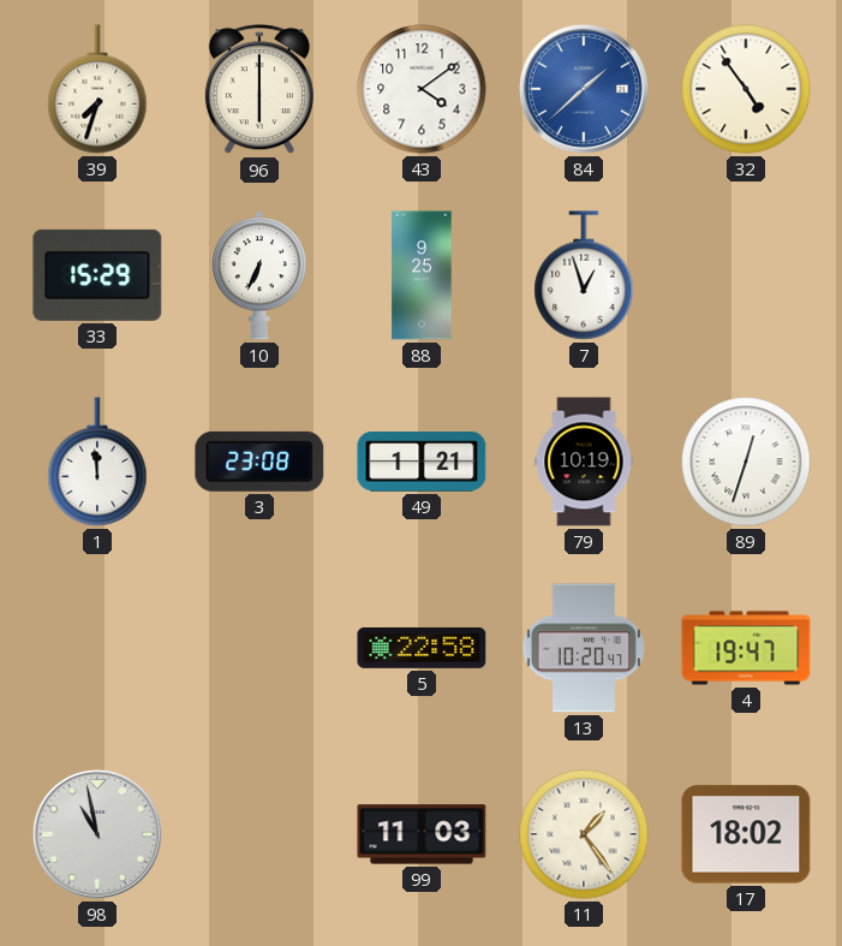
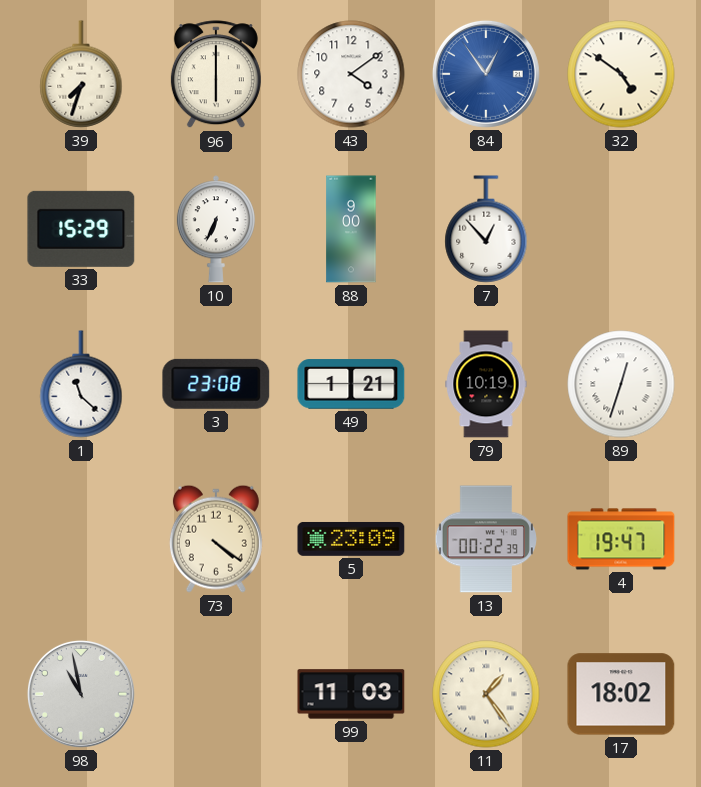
84: 1:38 -> 12:54
32: 4:54 -> 4:51
88: 9:25 -> 9:00
7: 12:57 -> 12:53
1: 11:59 -> 11:22
73: none -> 4:21
5: 22:58 -> 23:09
13: 10:20 -> 00:22
